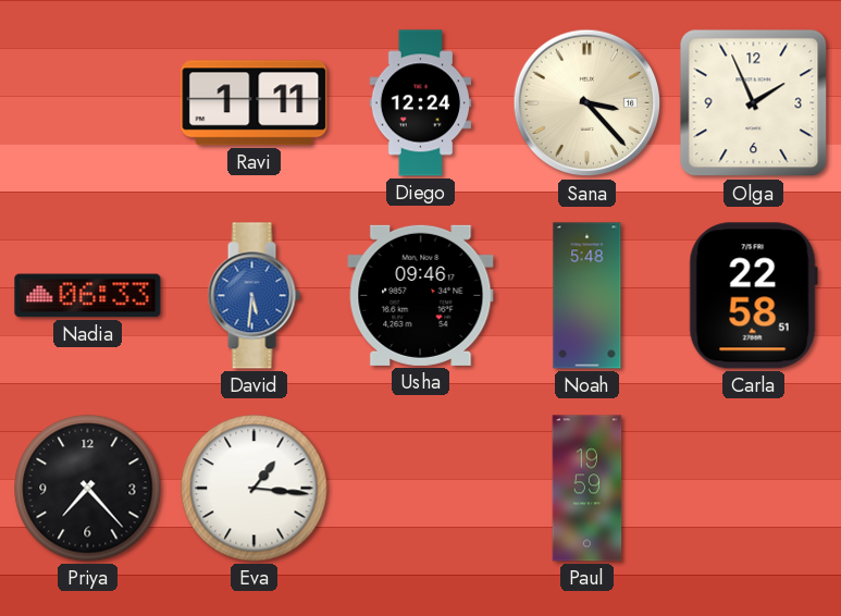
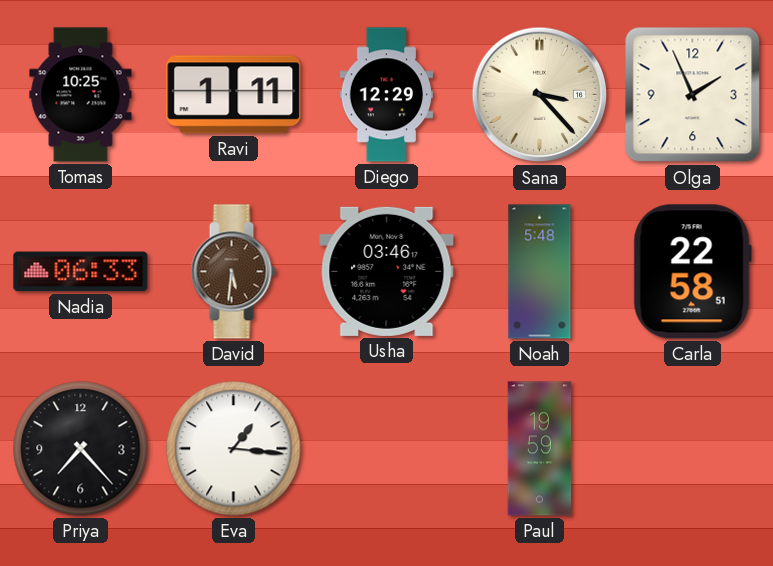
Tomas: none -> 10:25
Diego: 12:24 -> 12:29
David dial: blue -> brown
Usha: 09:46 -> 03:46
